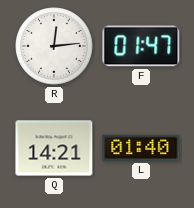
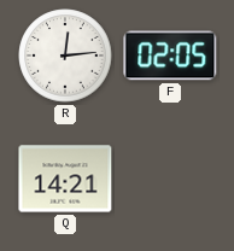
F: 01:47 -> 02:05
L: 01:40 -> none
